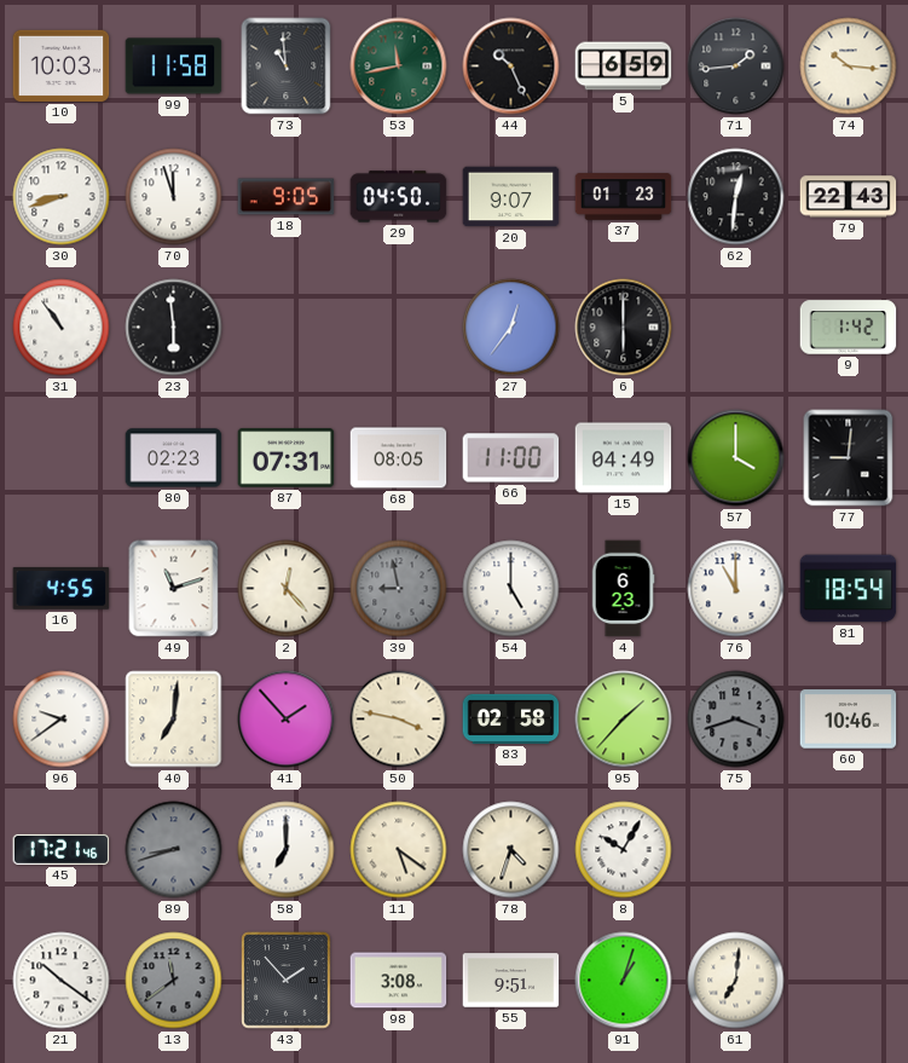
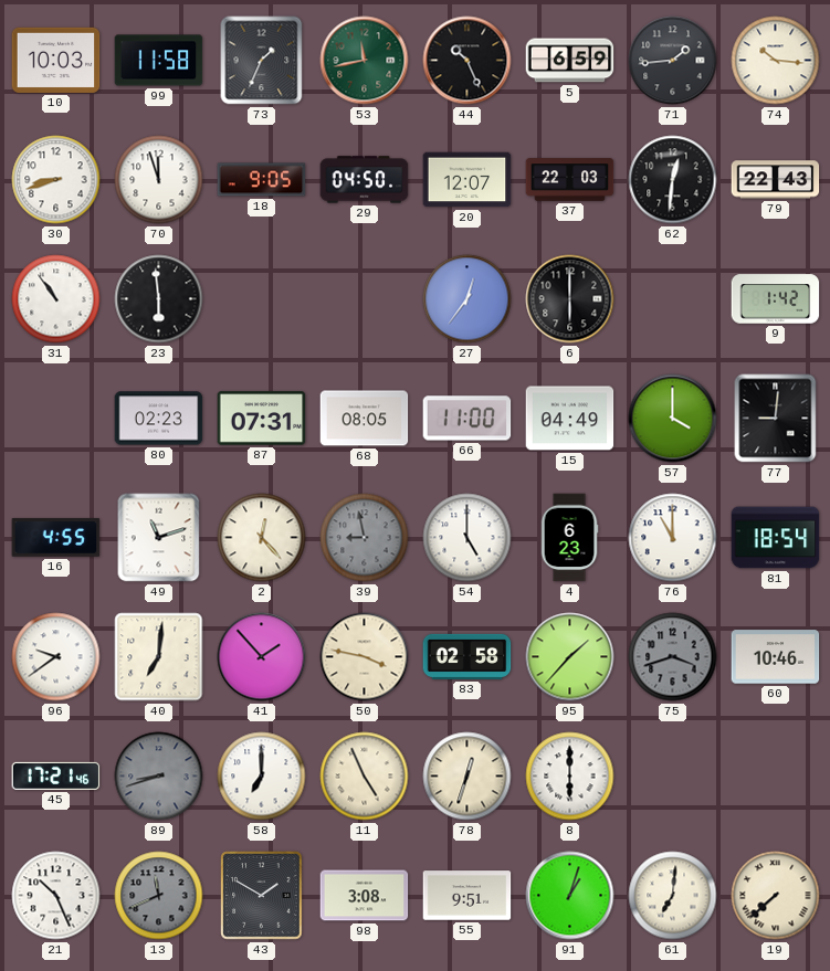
73: 10:59 -> 1:34
20: 9:07 -> 12:07
37: 01:23 -> 22:03
11: 5:21 -> 4:56
78: 4:33 -> 12:33
8: 10:05 -> 6:00
21: 10:21 -> 10:26
13: 11:39 -> 11:41
43: 1:53 -> 1:50
19: none -> 7:38
